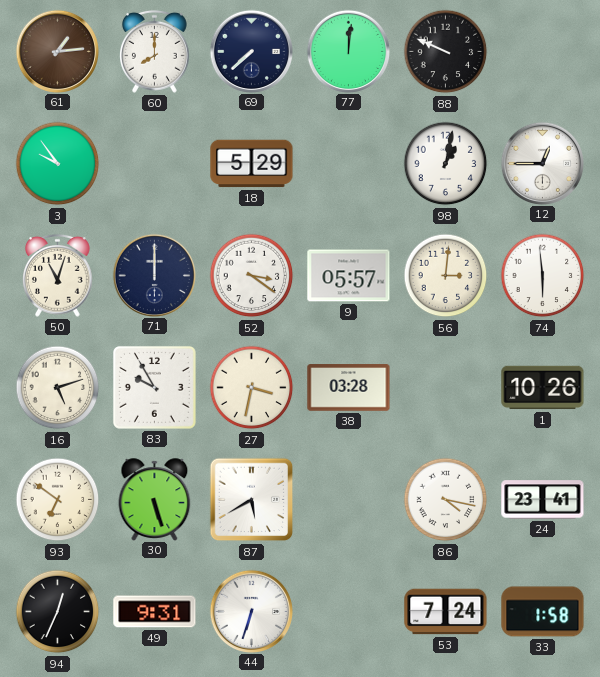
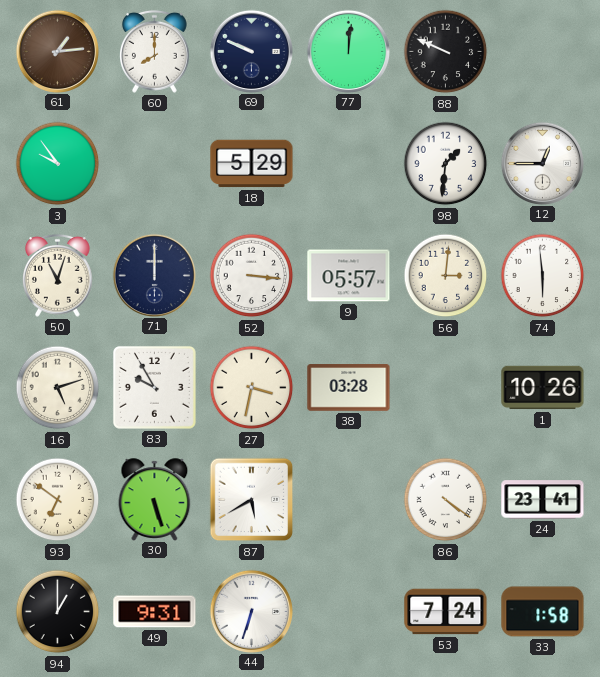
69: 7:38 -> 9:49
98: 1:02 -> 1:31
52: 3:21 -> 3:16
86: 4:17 -> 4:21
94: 12:34 -> 1:00
